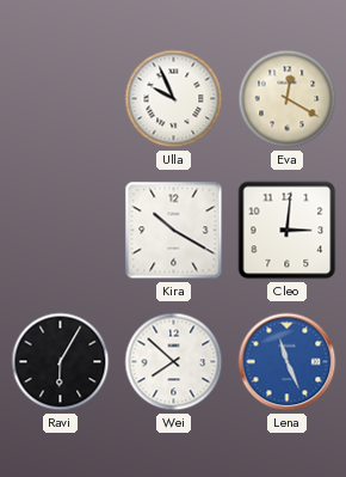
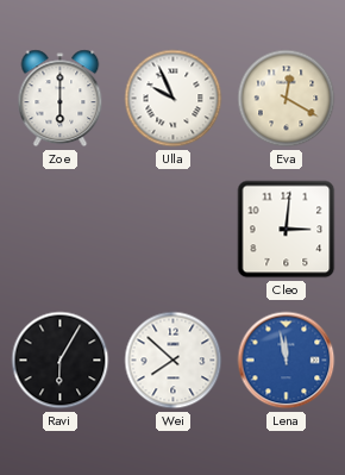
Zoe: none -> 6:00
Kira: 10:20 -> none
Lena: 11:26 -> 11:58
